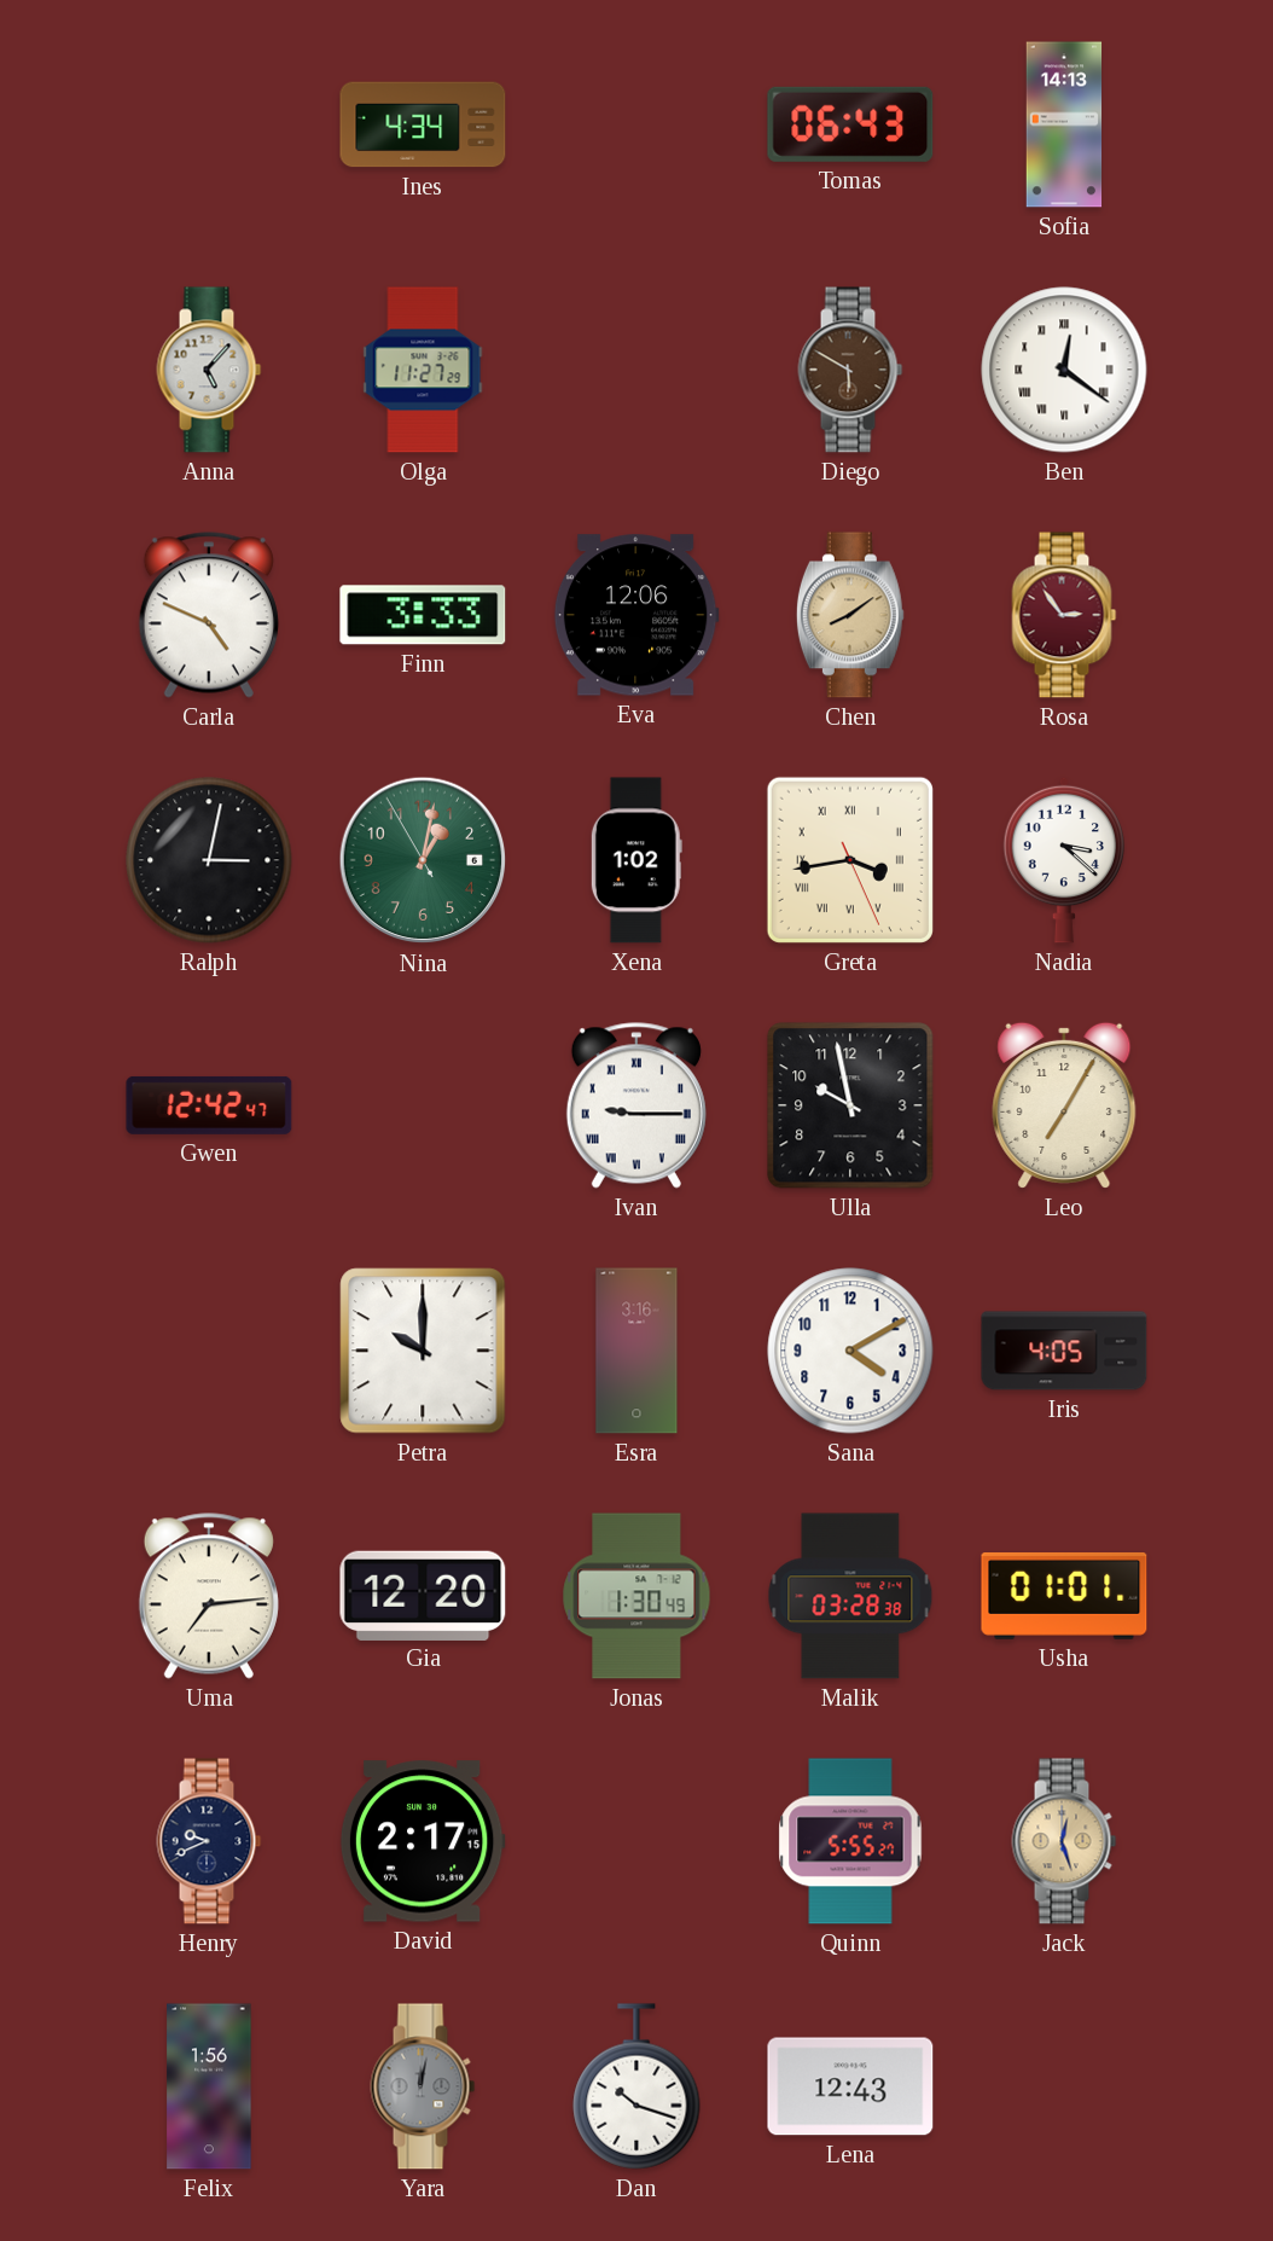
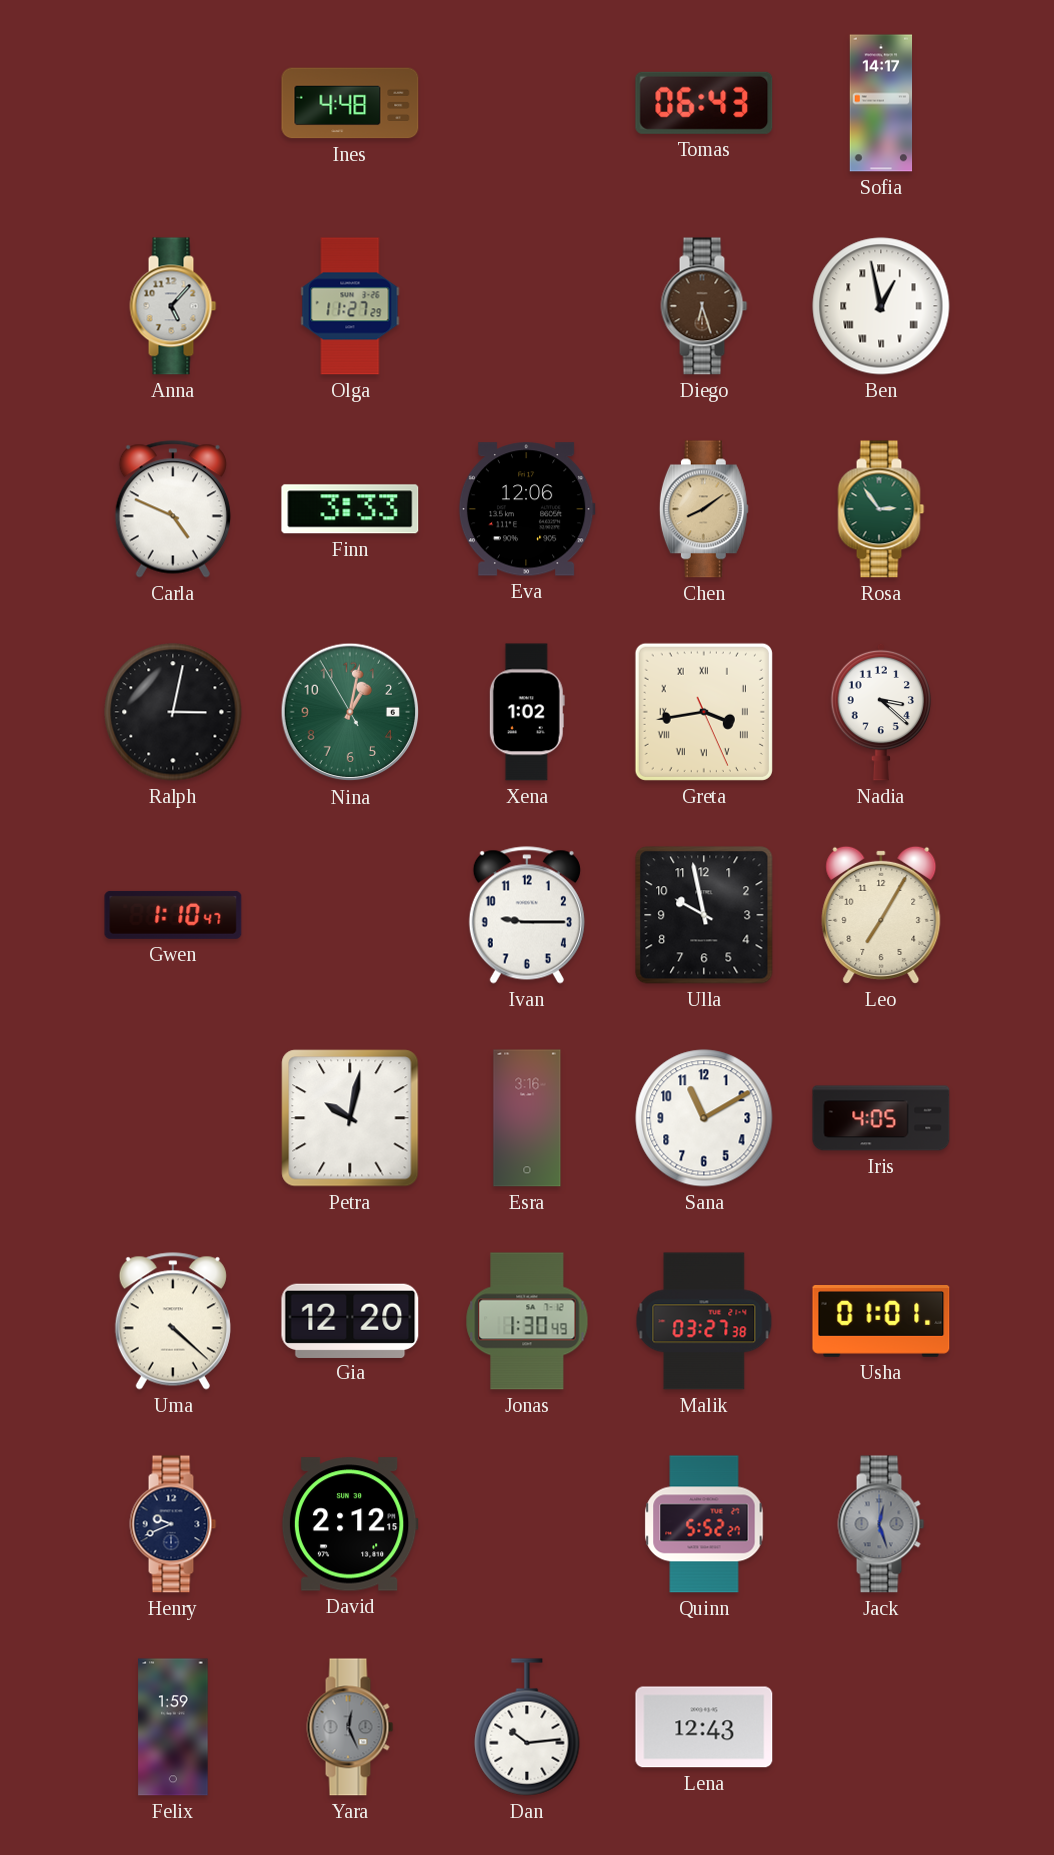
Ines: 4:34 -> 4:48
Sofia: 14:13 -> 14:17
Diego: 5:50 -> 6:27
Ben: 12:21 -> 12:58
Rosa dial: burgundy -> green
Gwen: 12:42 -> 1:10
Ivan numerals: Roman -> Arabic
Petra: 10:00 -> 10:02
Sana: 4:10 -> 11:10
Uma: 7:14 -> 4:22
Malik: 03:28 -> 03:27
David: 2:17 -> 2:12
Quinn: 5:55 -> 5:52
Jack dial: champagne -> grey
Felix: 1:56 -> 1:59
Yara: 12:02 -> 12:26
Dan: 10:18 -> 10:14
